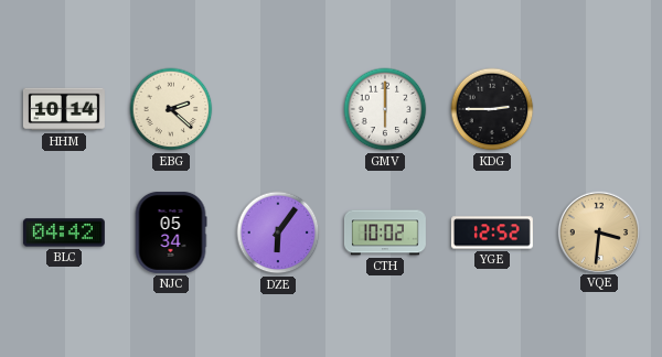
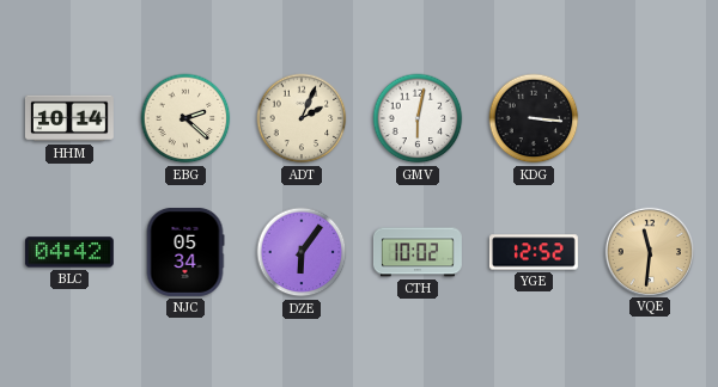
ADT: none -> 2:04
GMV: 6:00 -> 6:02
KDG: 2:45 -> 3:16
VQE: 3:31 -> 11:31
